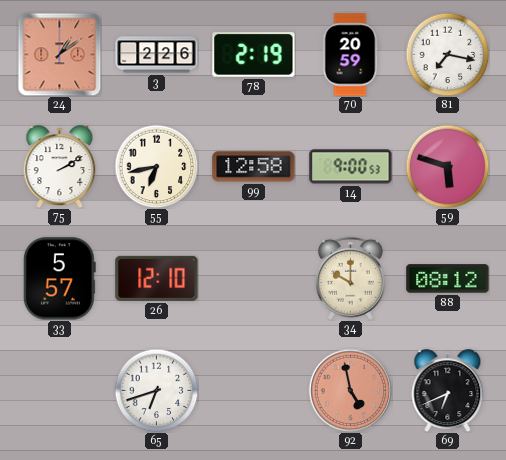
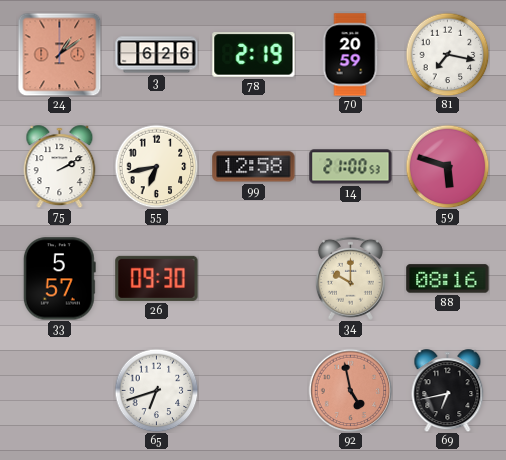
3: 2:26 -> 6:26
14: 9:00 -> 21:00
26: 12:10 -> 09:30
88: 08:12 -> 08:16
69: 6:41 -> 6:43
